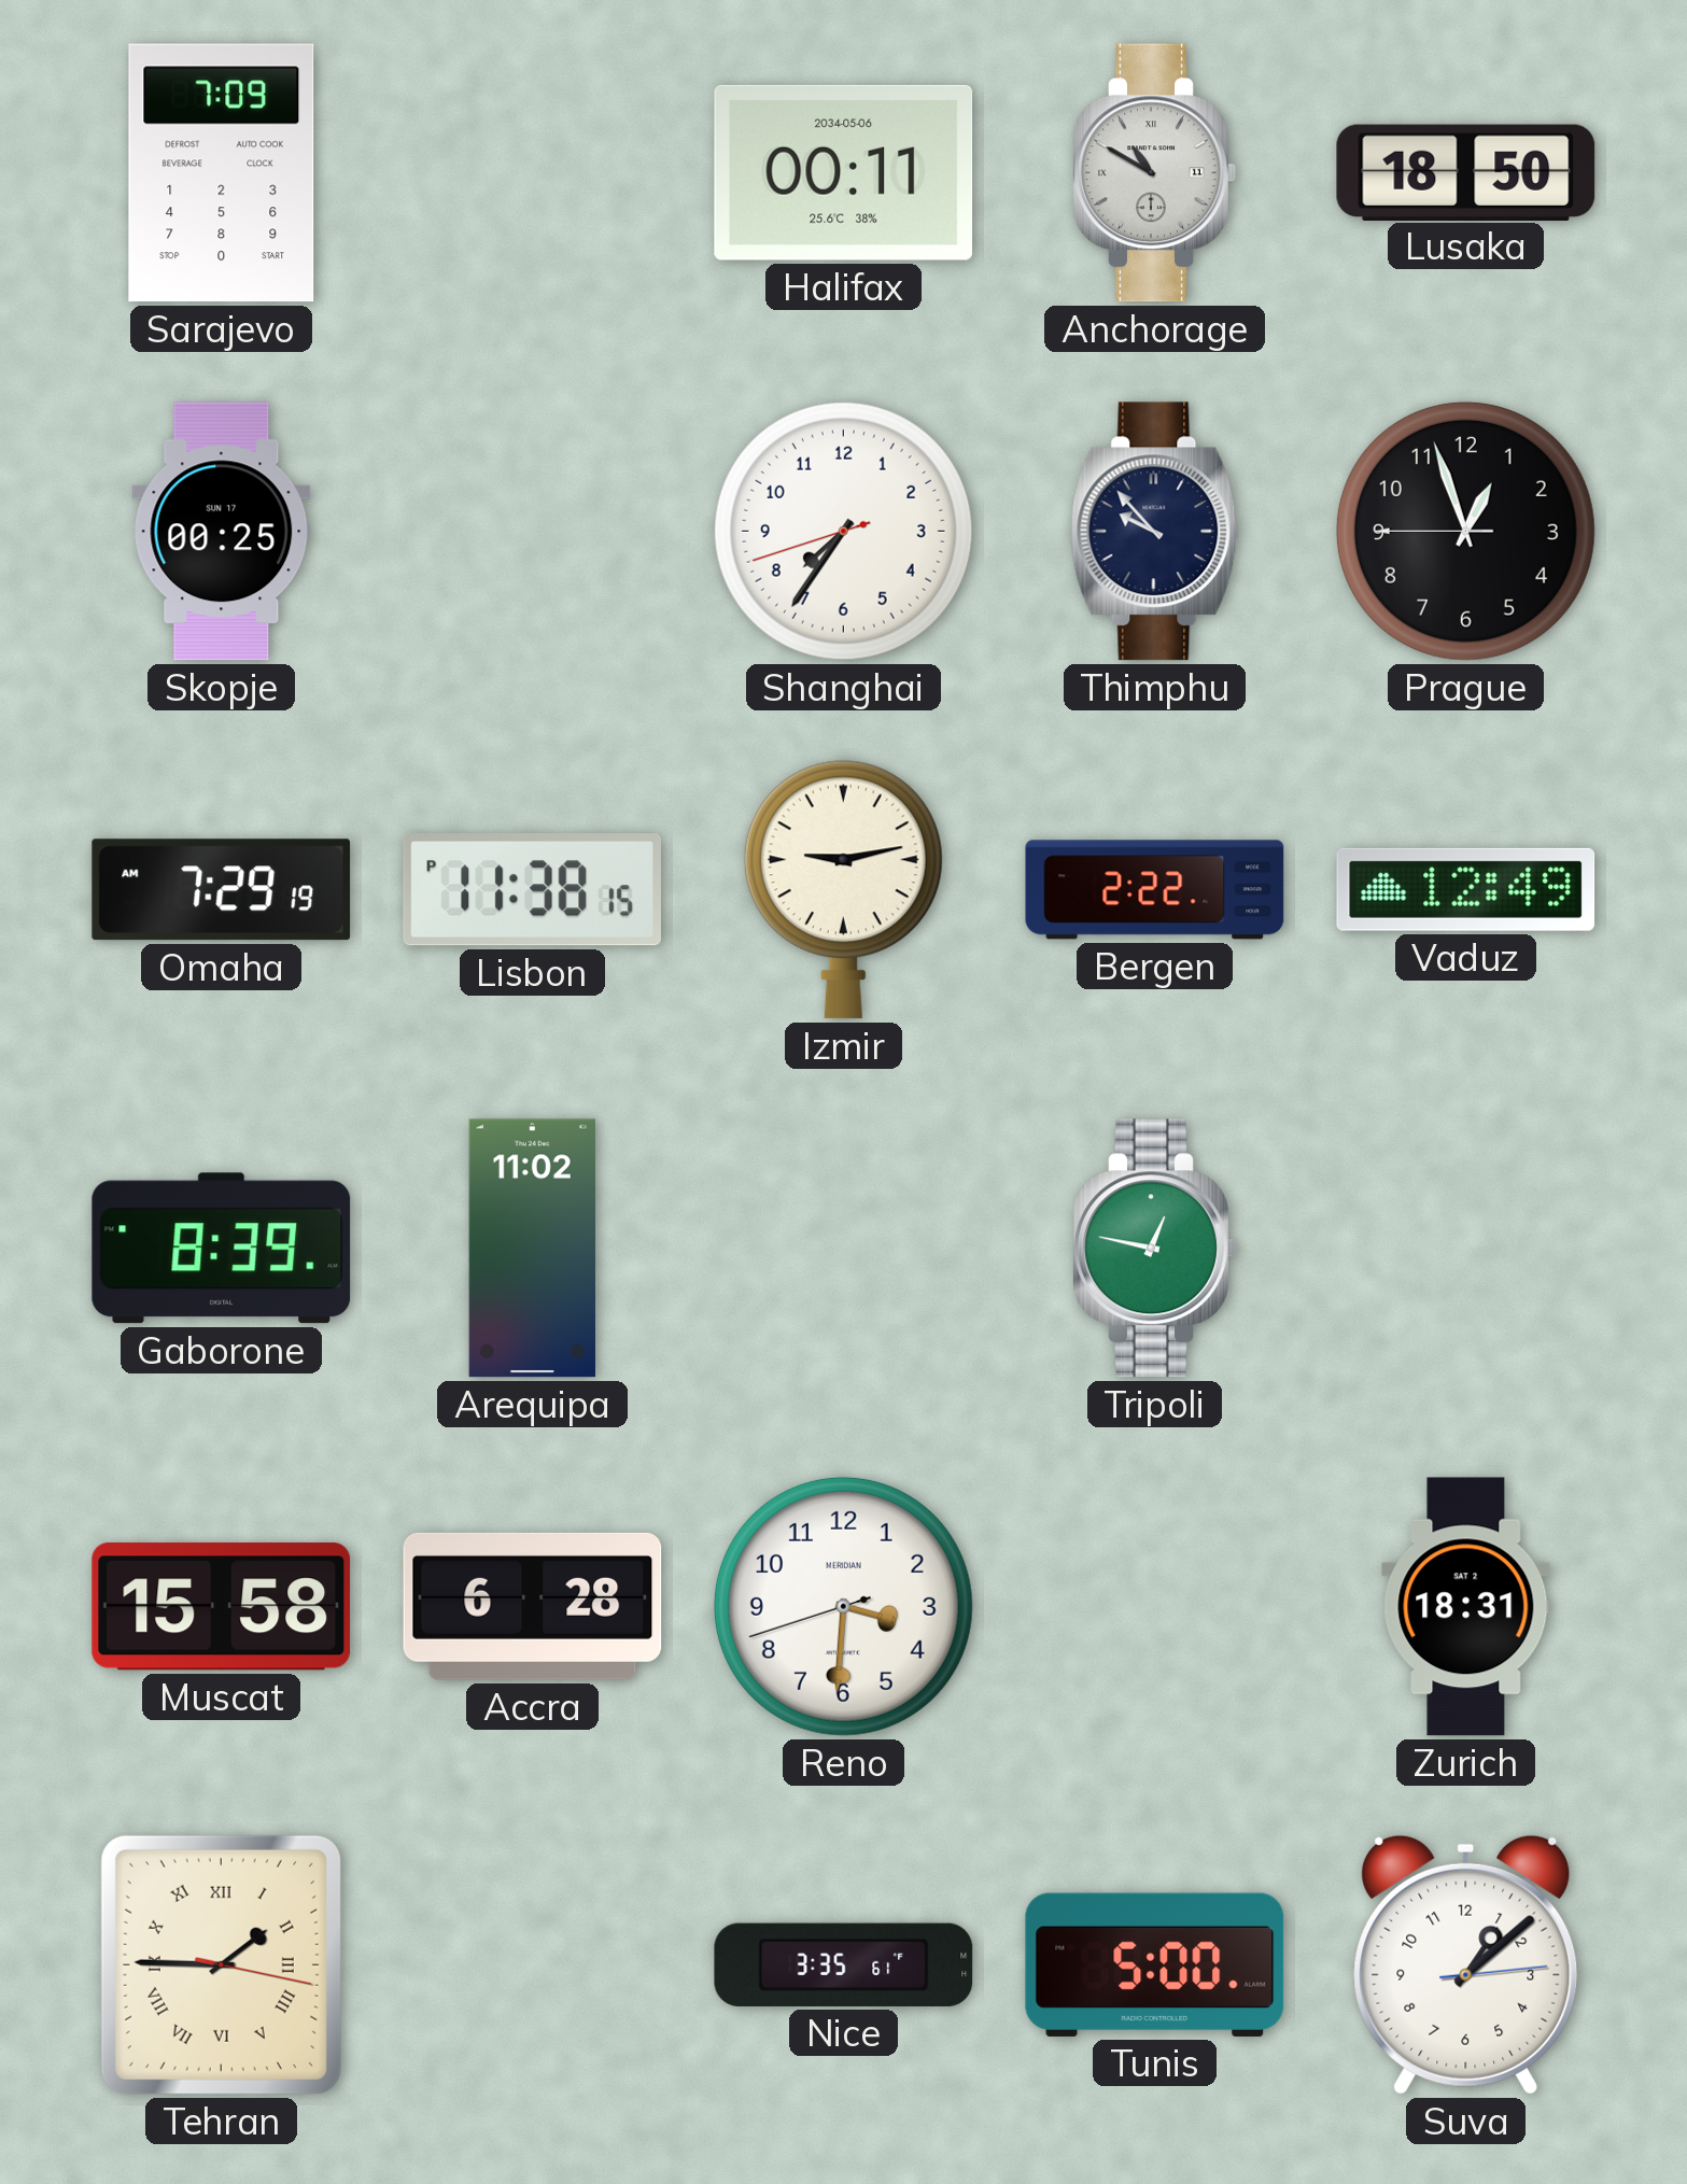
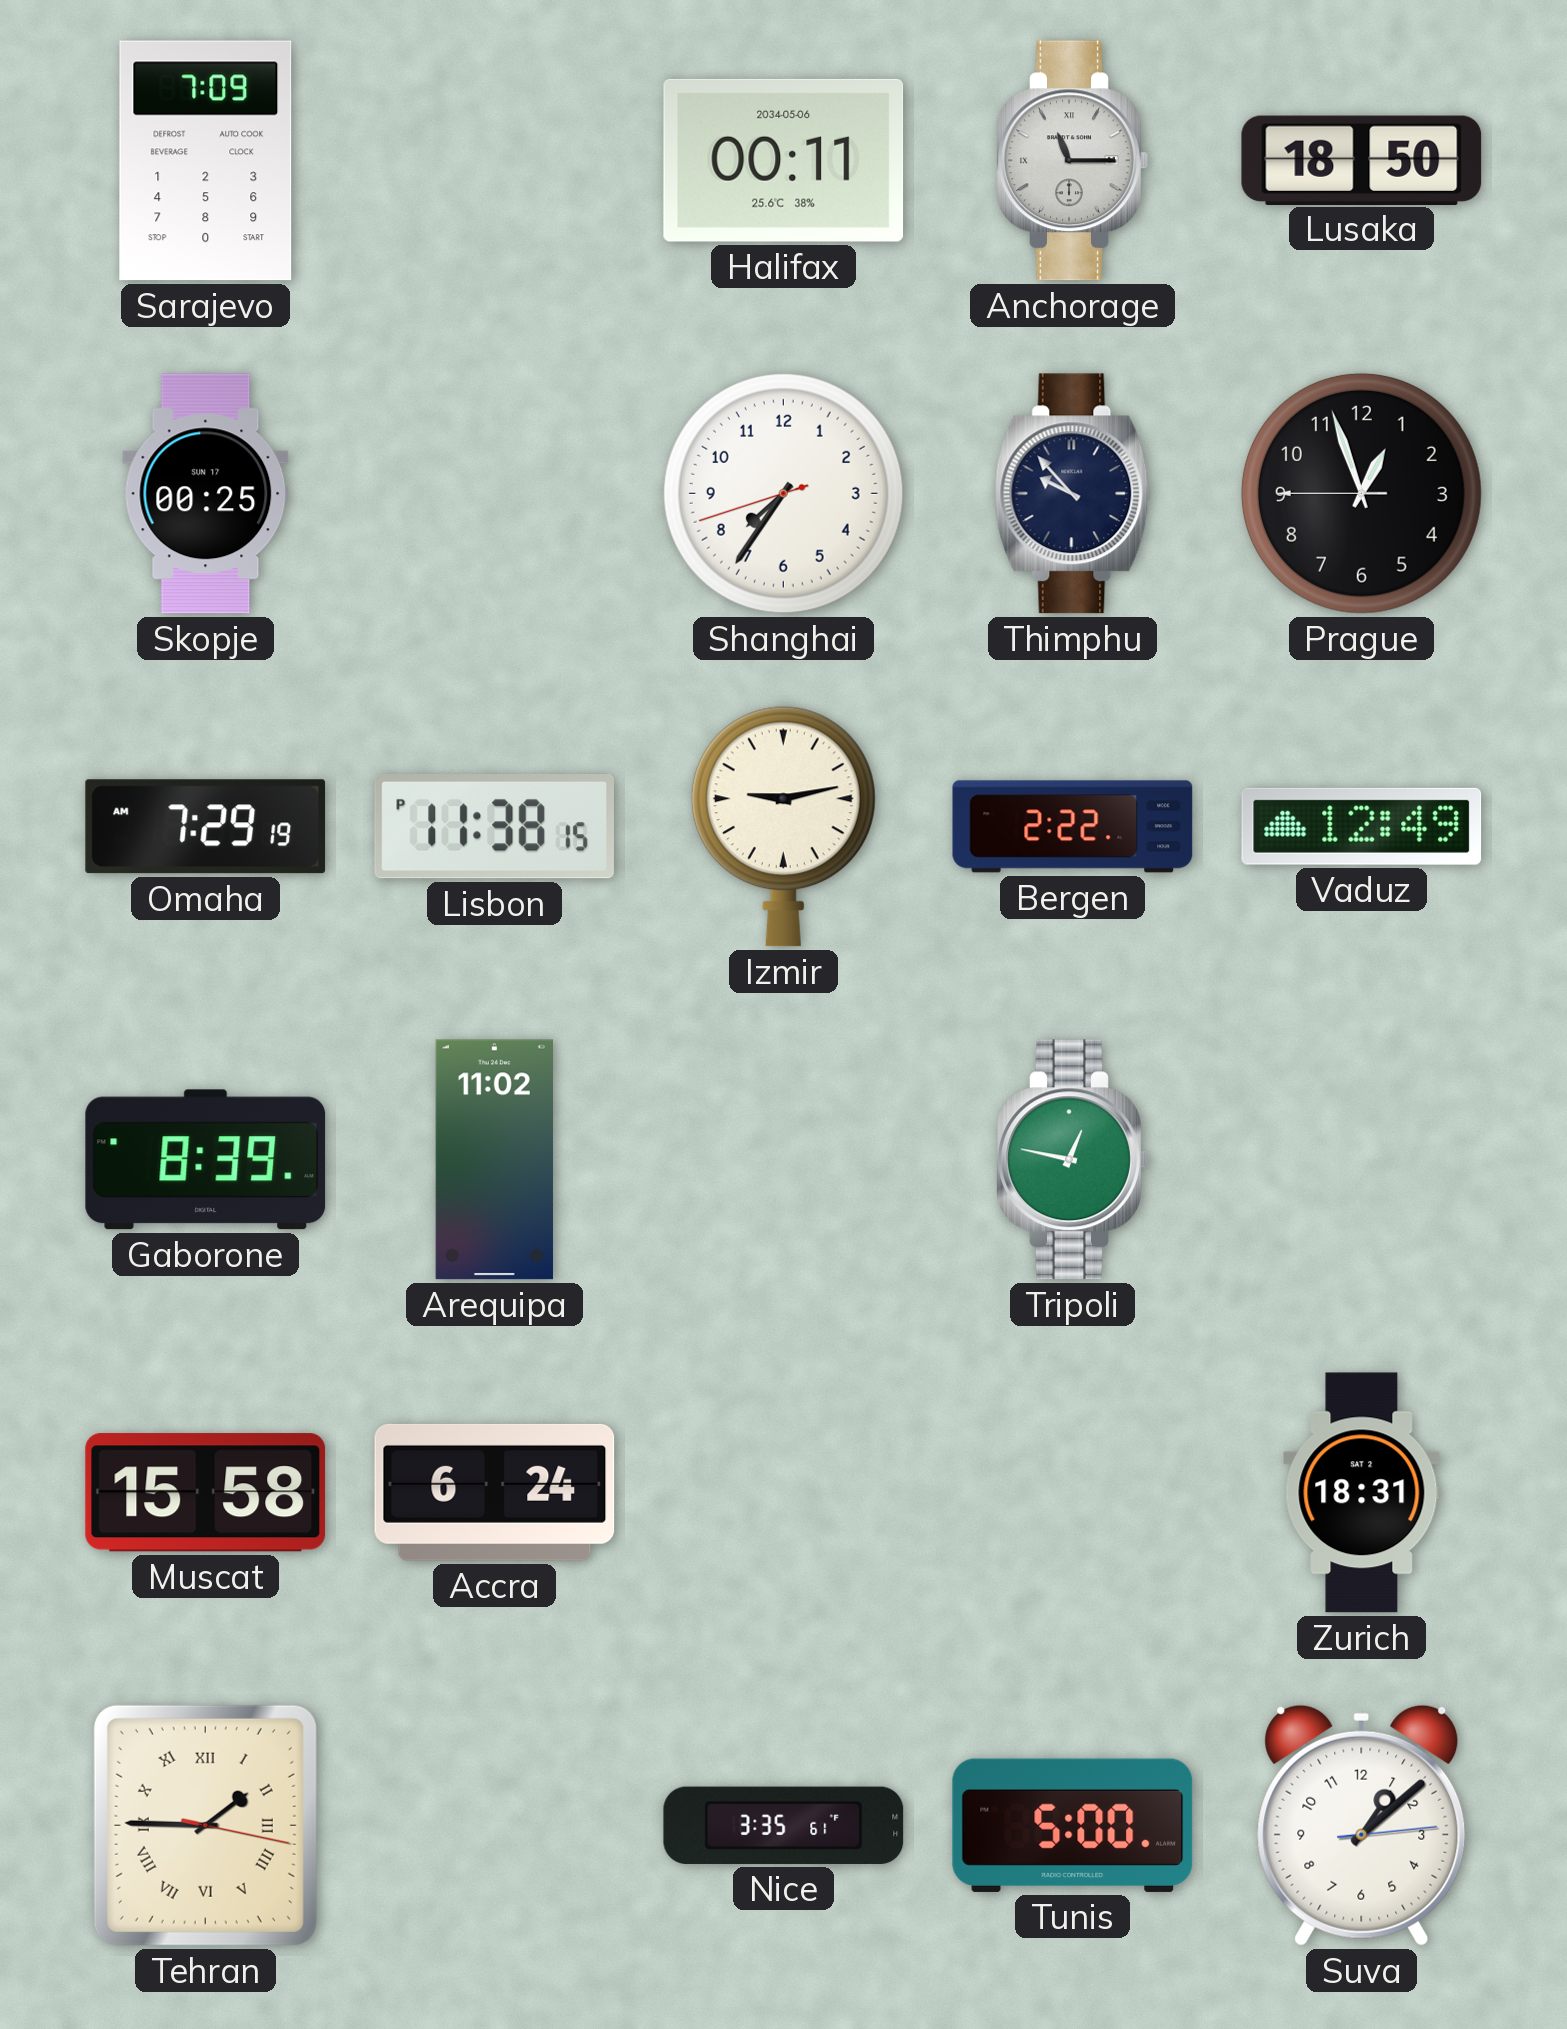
Anchorage: 10:50 -> 11:15
Accra: 6:28 -> 6:24
Reno: 3:30 -> none
